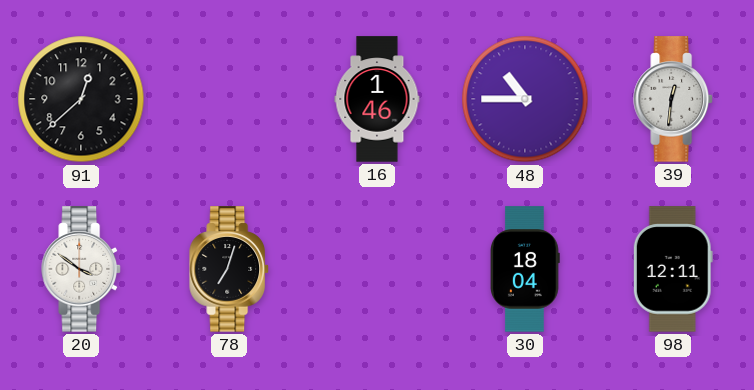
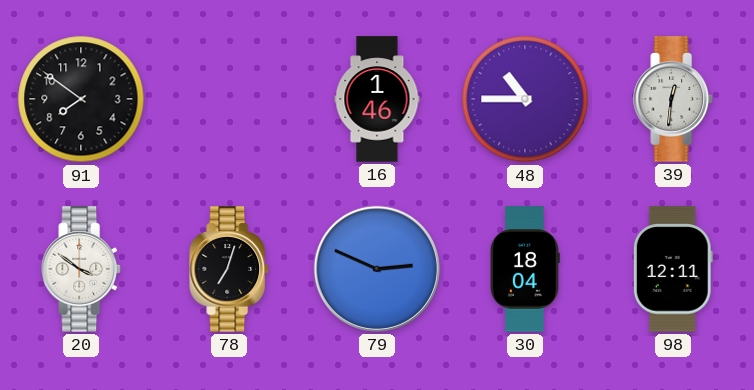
91: 12:38 -> 7:51
79: none -> 2:49
